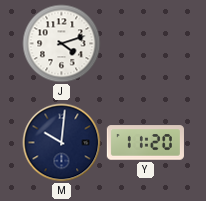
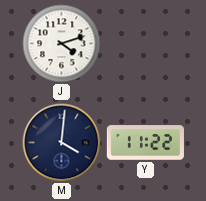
M: 10:01 -> 4:01
Y: 11:20 -> 11:22
